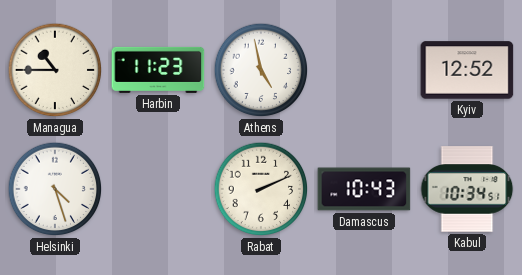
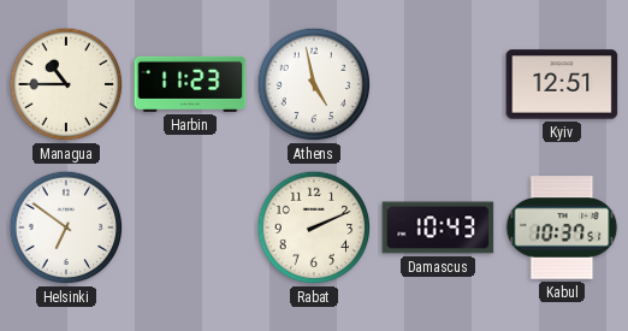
Kyiv: 12:52 -> 12:51
Helsinki: 4:27 -> 6:51
Kabul: 10:34 -> 10:37
